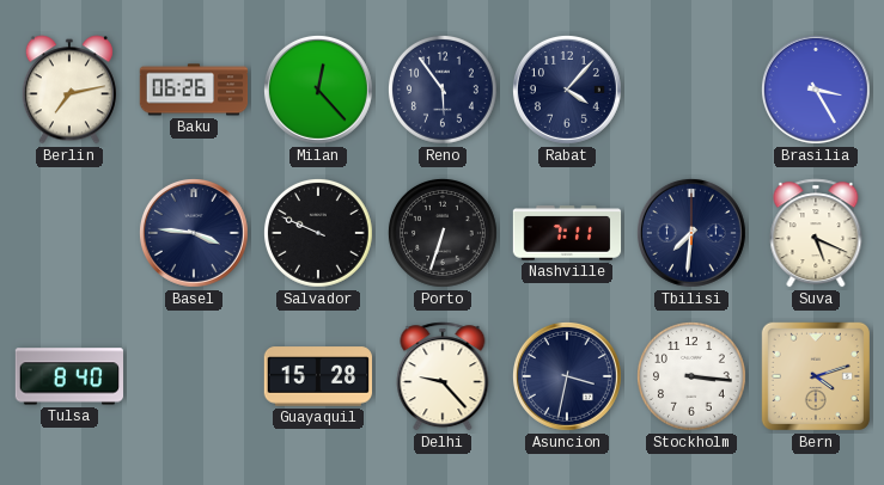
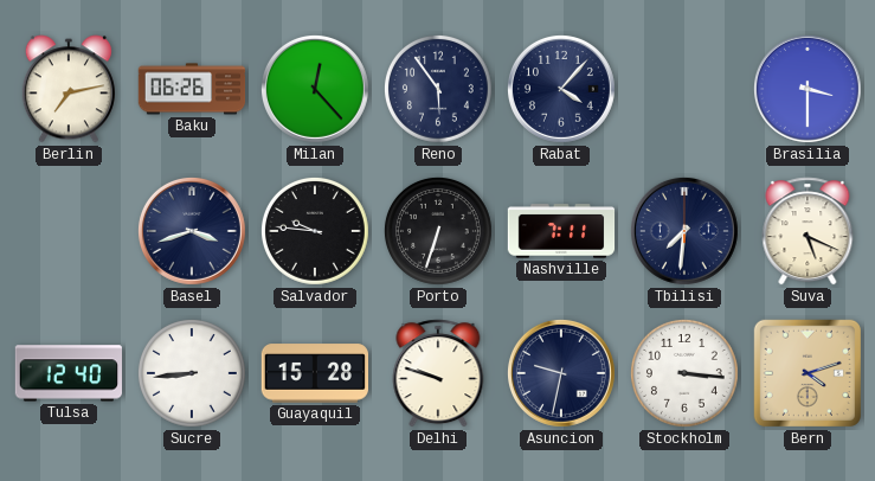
Brasilia: 3:25 -> 3:30
Basel: 3:46 -> 3:42
Salvador: 9:49 -> 9:46
Tulsa: 8:40 -> 12:40
Sucre: none -> 8:44
Delhi: 9:23 -> 9:48
Asuncion: 3:32 -> 9:32
